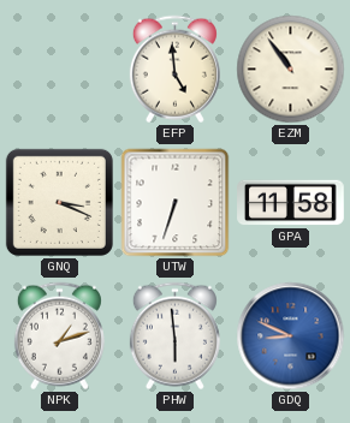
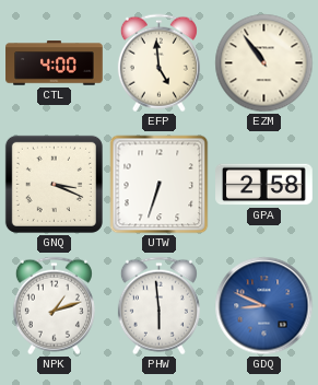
CTL: none -> 4:00
GPA: 11:58 -> 2:58
